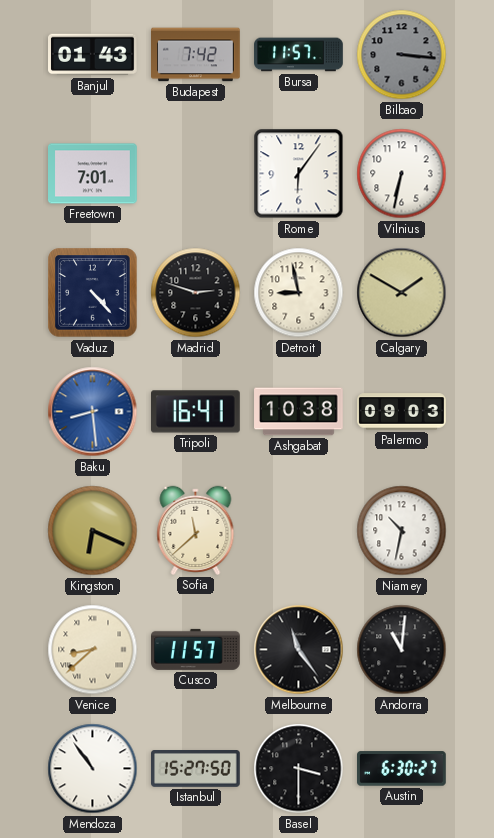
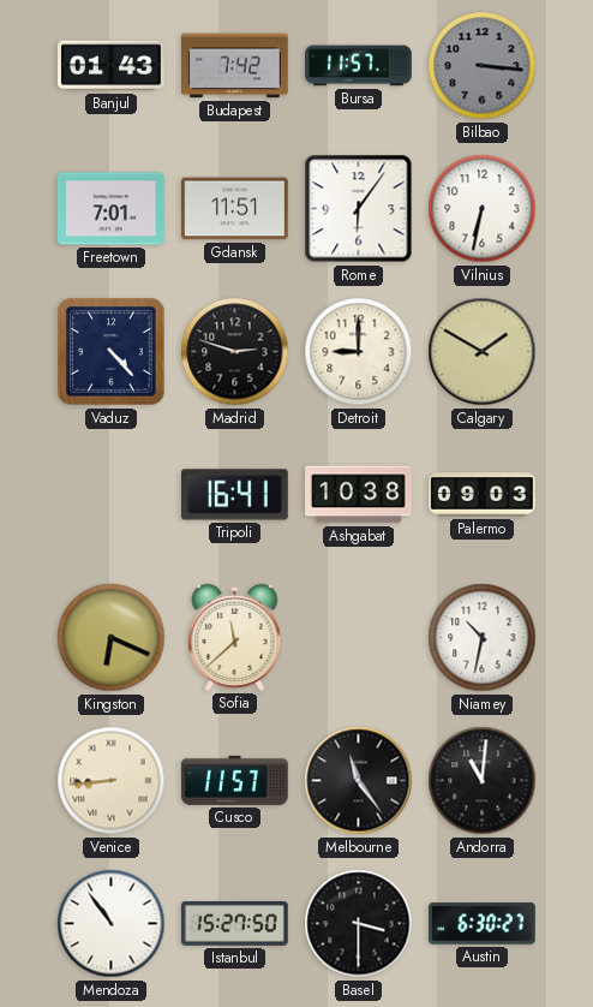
Gdansk: none -> 11:51
Detroit: 8:58 -> 9:00
Baku: 8:29 -> none
Venice: 8:38 -> 8:44
